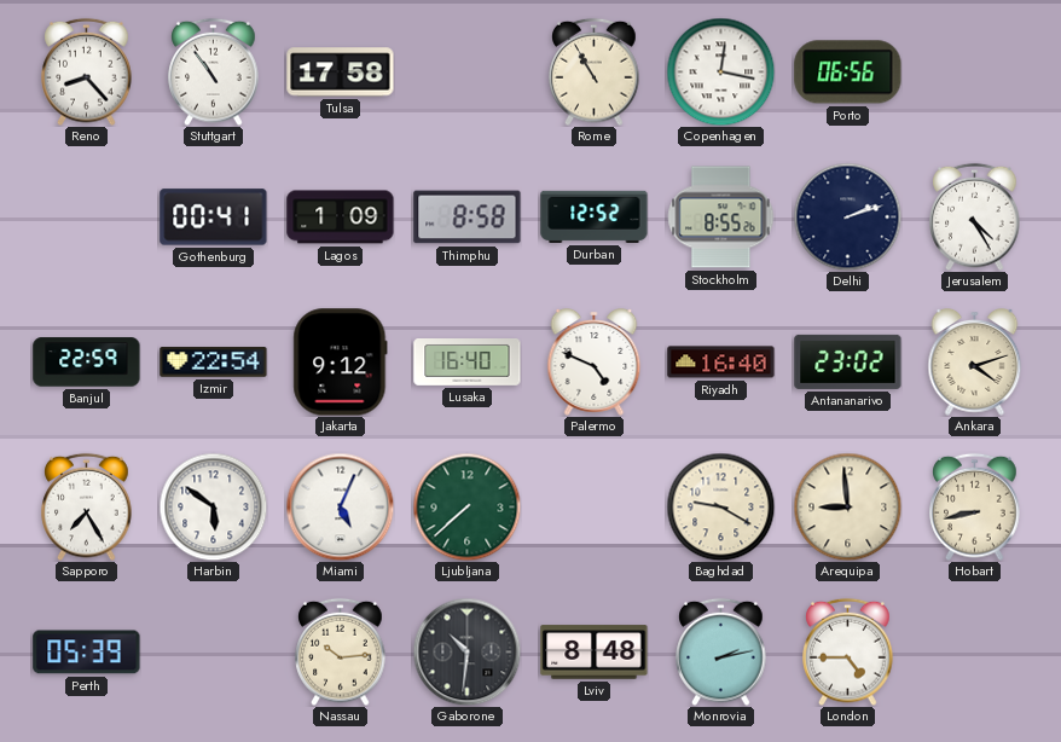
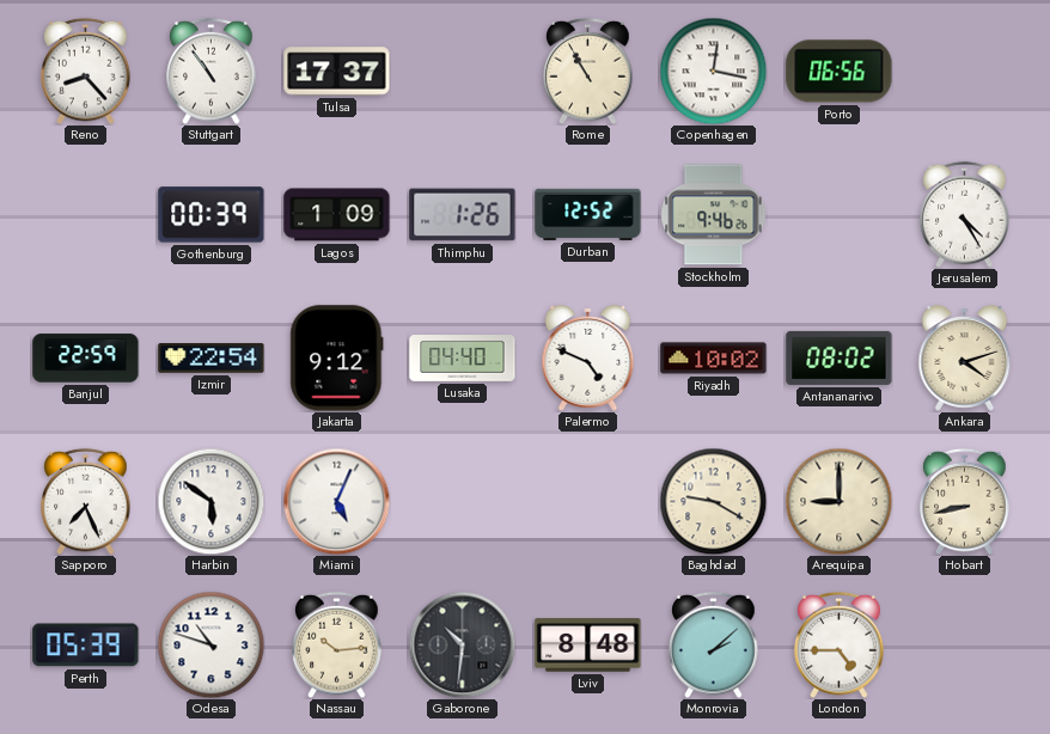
Tulsa: 17:58 -> 17:37
Gothenburg: 00:41 -> 00:39
Thimphu: 8:58 -> 1:26
Stockholm: 8:55 -> 9:46
Delhi: 2:12 -> none
Lusaka: 16:40 -> 04:40
Riyadh: 16:40 -> 10:02
Antananarivo: 23:02 -> 08:02
Sapporo: 7:25 -> 7:26
Ljubljana: 7:38 -> none
Arequipa: 8:59 -> 9:00
Odesa: none -> 10:48
Monrovia: 2:13 -> 2:08
